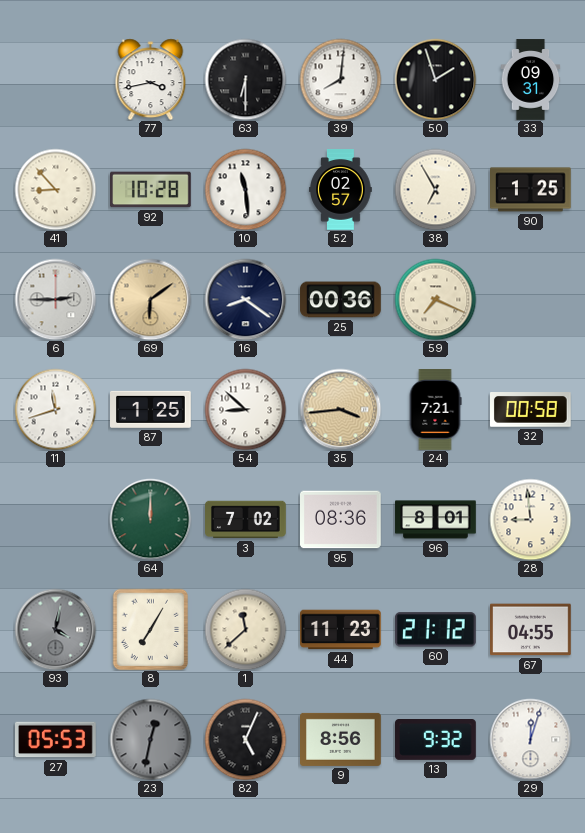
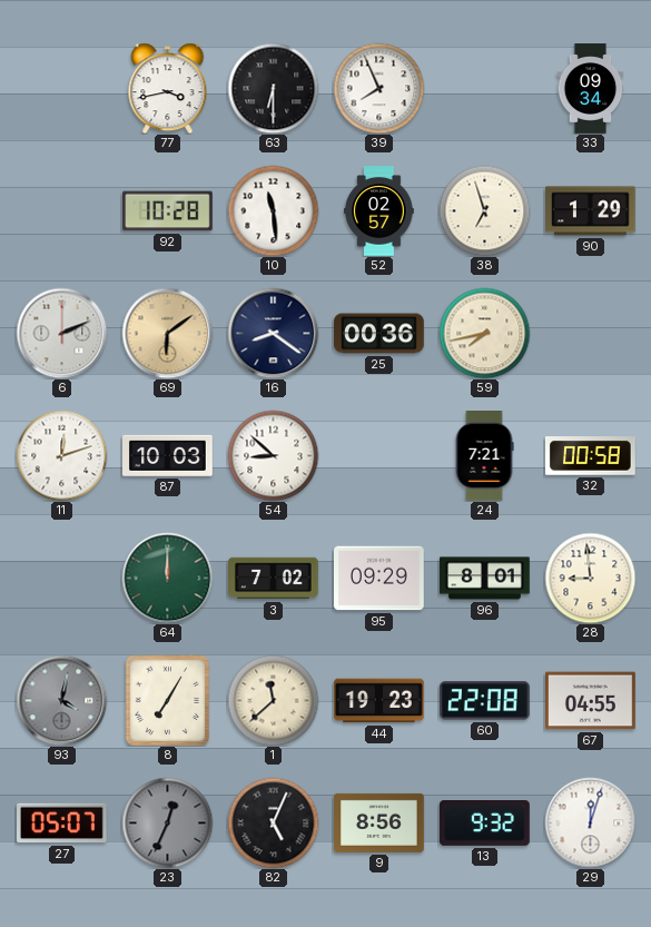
39: 8:01 -> 7:56
50: 1:57 -> none
33: 09:31 -> 09:34
41: 8:53 -> none
38: 6:55 -> 6:57
90: 1:25 -> 1:29
6: 2:45 -> 2:11
59: 7:19 -> 7:43
11: 11:42 -> 12:12
87: 1:25 -> 10:03
35: 3:44 -> none
95: 08:36 -> 09:29
44: 11:23 -> 19:23
60: 21:12 -> 22:08
27: 05:53 -> 05:07
23: 12:32 -> 12:34
